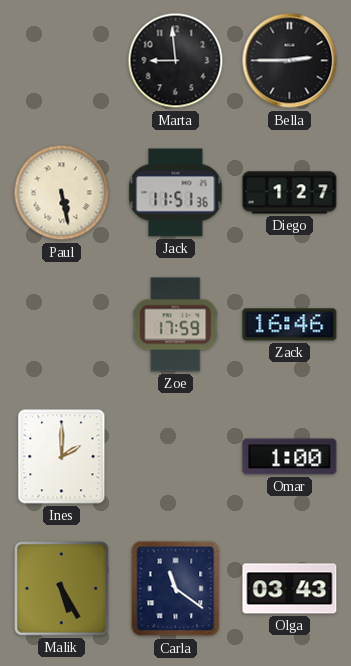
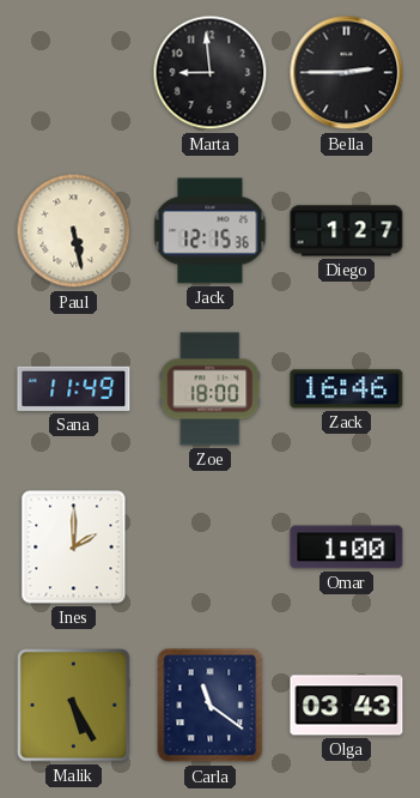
Jack: 11:51 -> 12:15
Sana: none -> 11:49
Zoe: 17:59 -> 18:00
